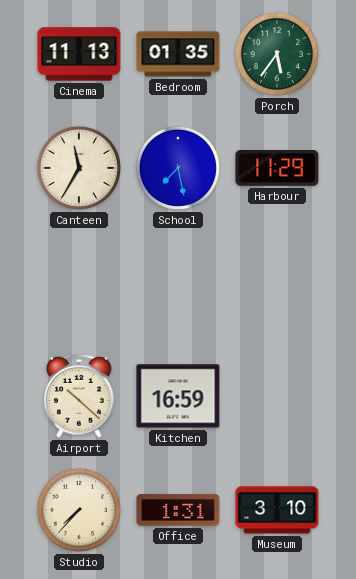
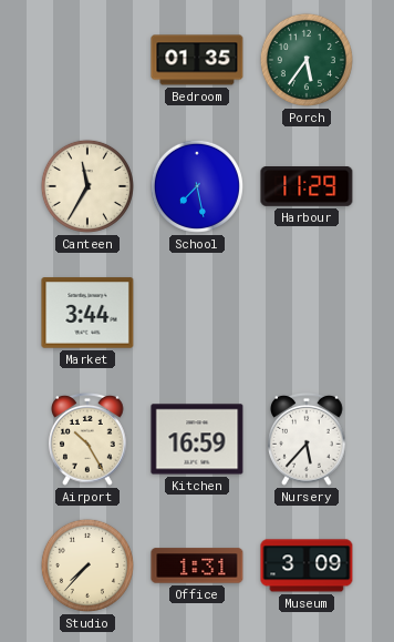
Cinema: 11:13 -> none
Market: none -> 3:44
Airport: 10:22 -> 10:25
Nursery: none -> 5:37
Museum: 3:10 -> 3:09
